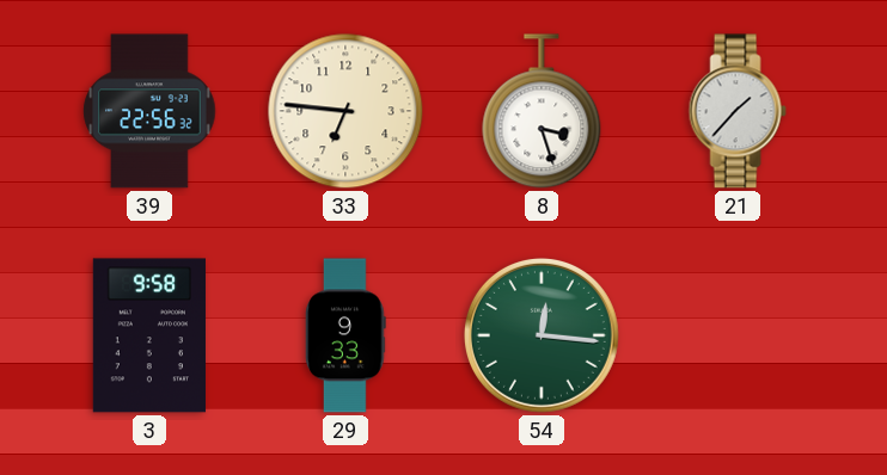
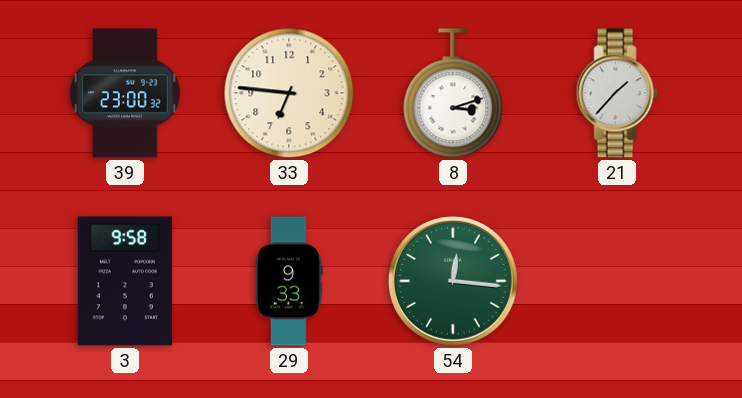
39: 22:56 -> 23:00
8: 3:27 -> 3:12
